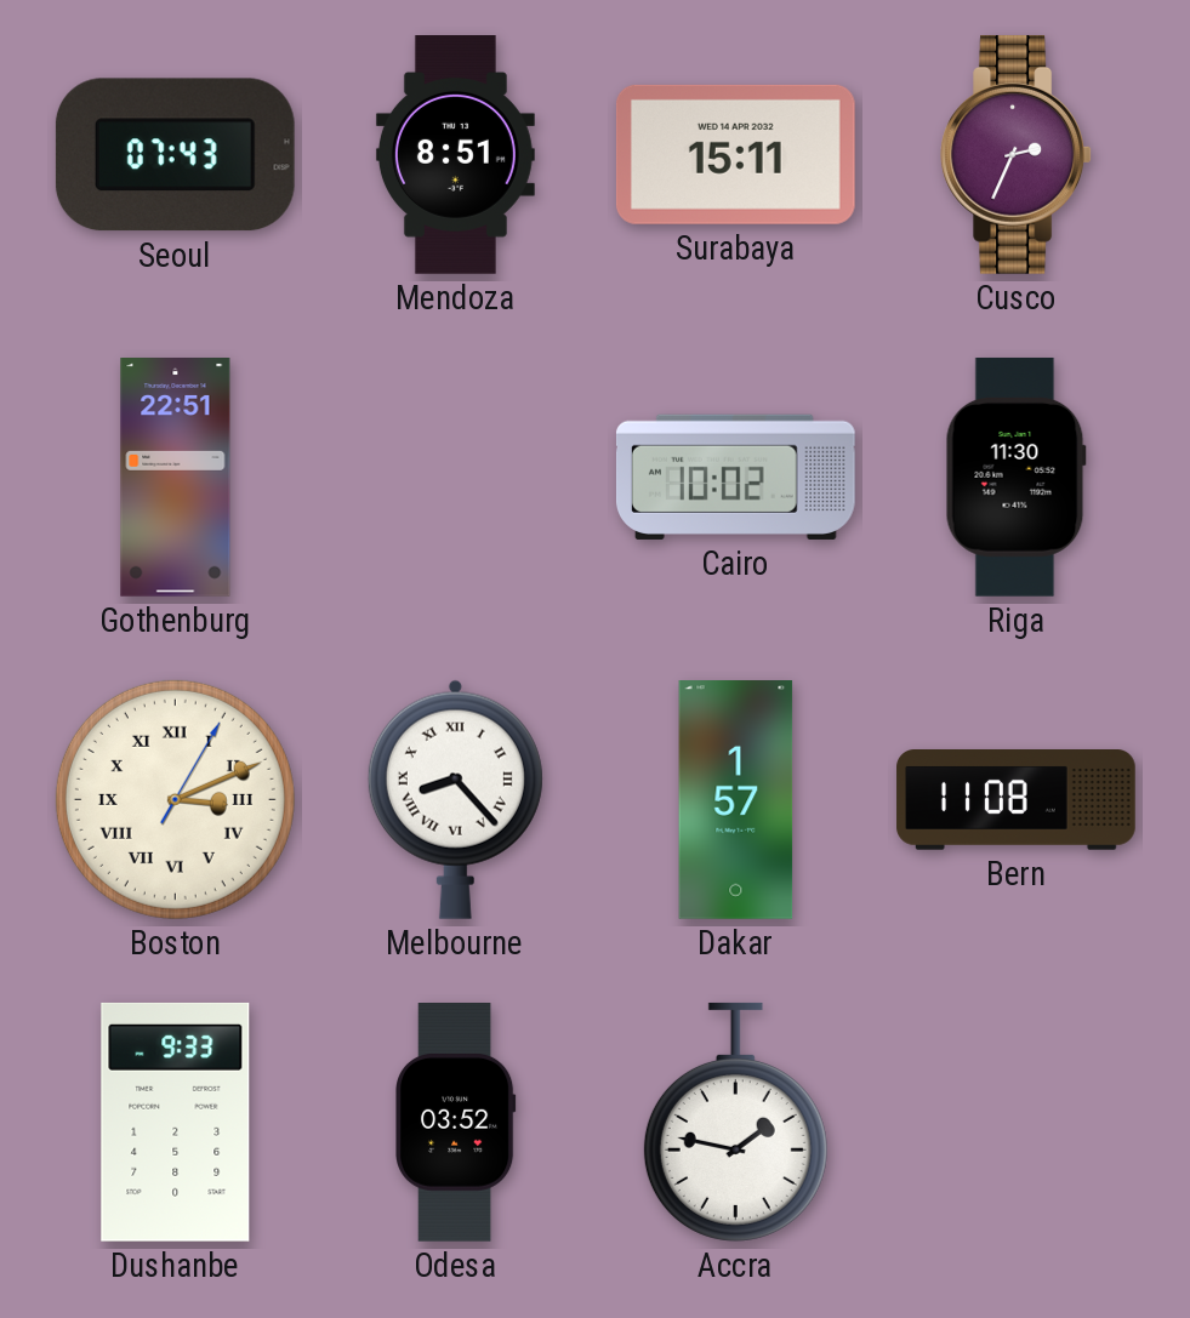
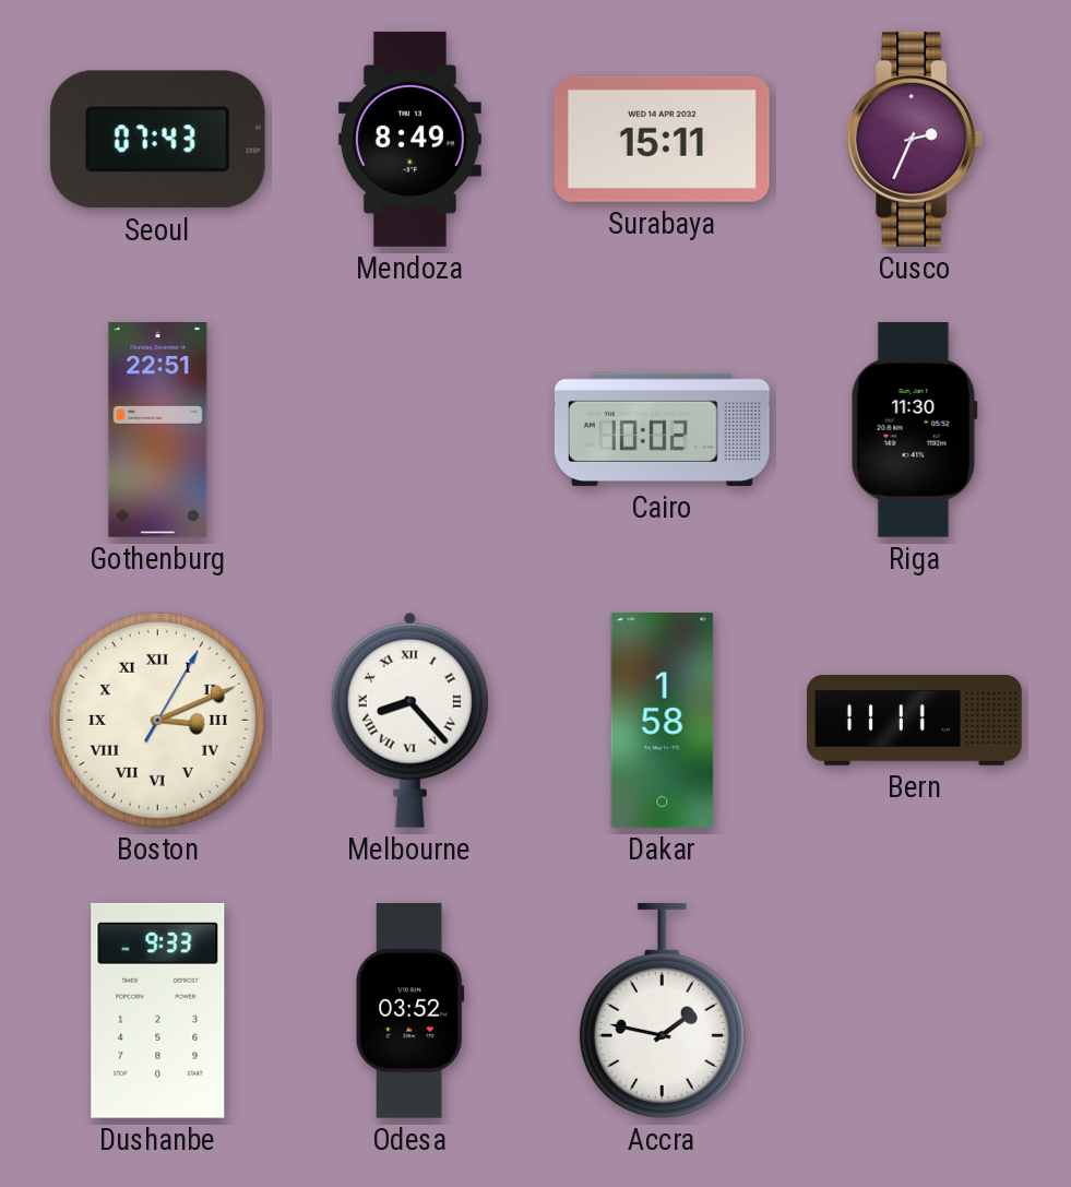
Mendoza: 8:51 -> 8:49
Dakar: 1:57 -> 1:58
Bern: 11:08 -> 11:11
